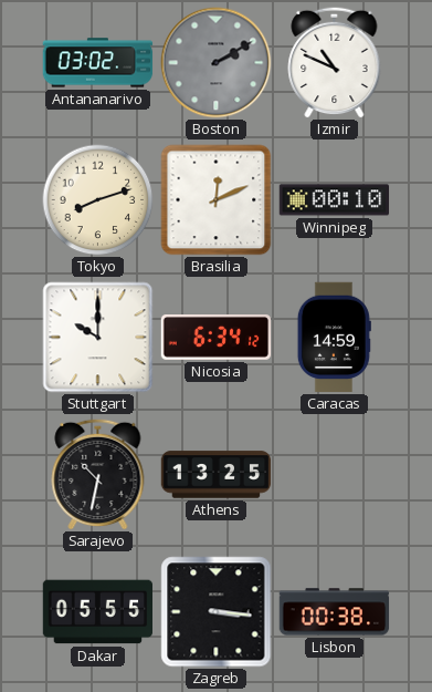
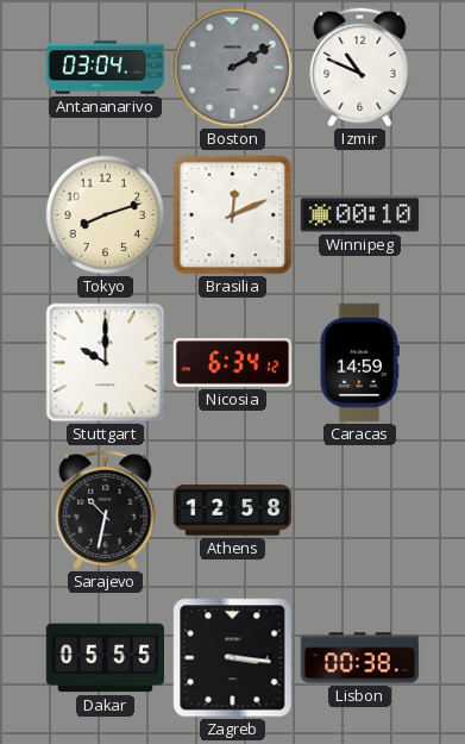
Antananarivo: 03:02 -> 03:04
Athens: 13:25 -> 12:58
